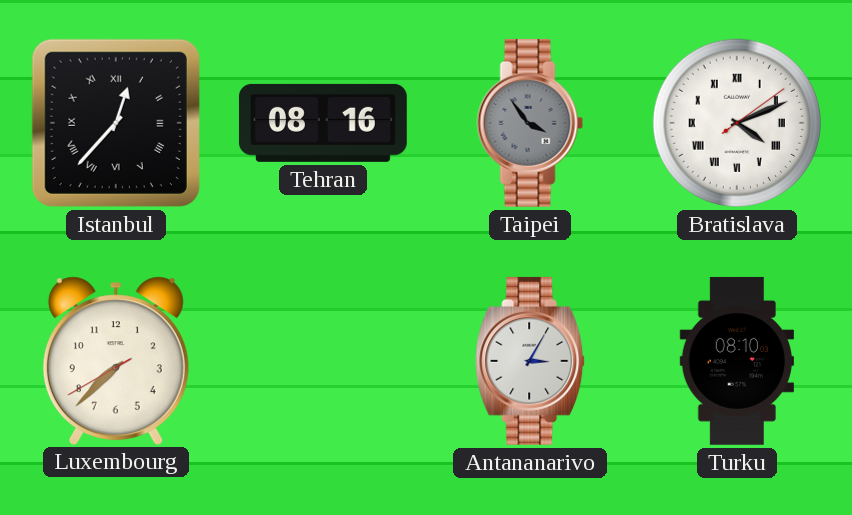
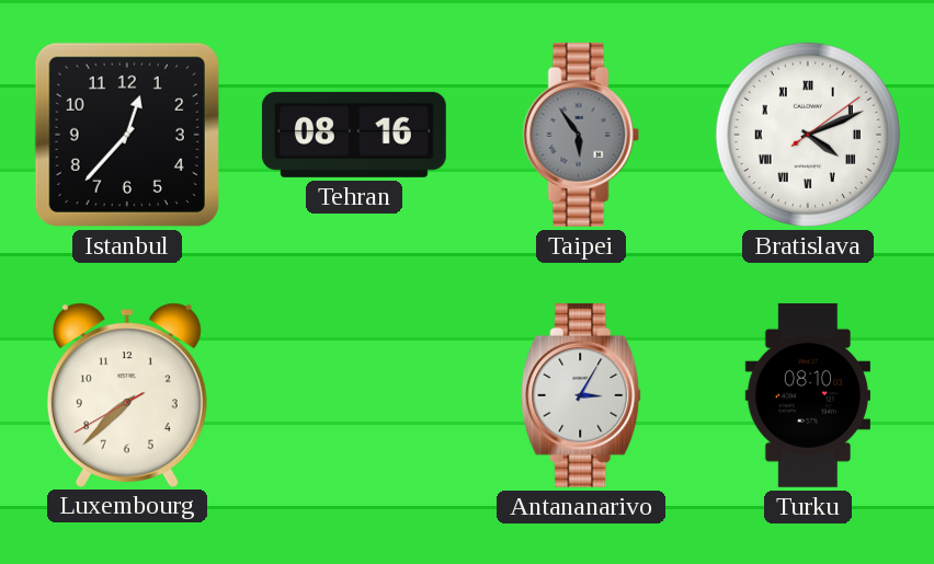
Istanbul numerals: Roman -> Arabic
Taipei: 3:54 -> 5:54
